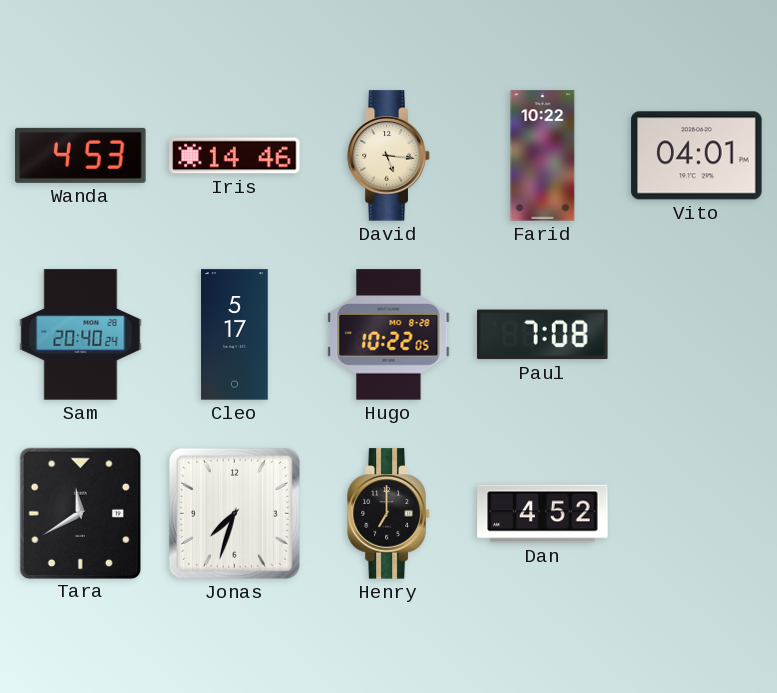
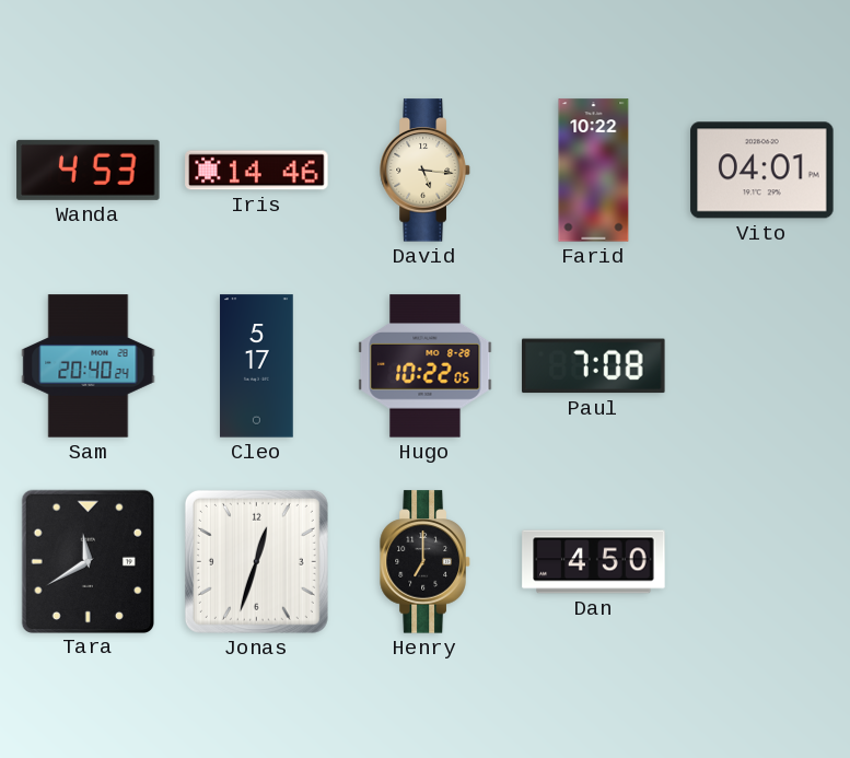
Jonas: 7:33 -> 12:33
Dan: 4:52 -> 4:50
